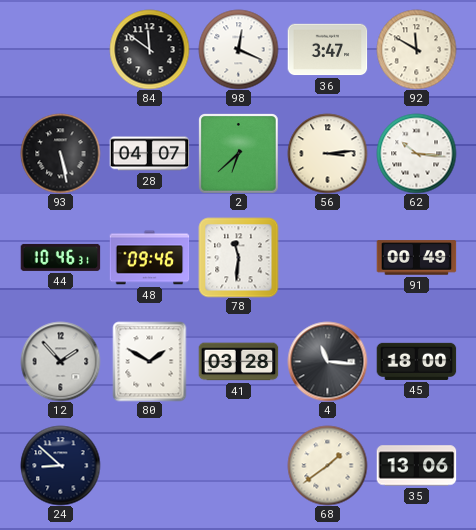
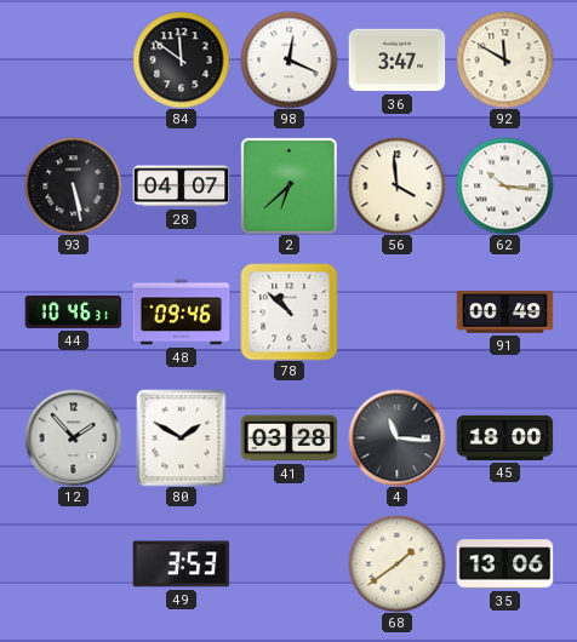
56: 3:14 -> 3:59
78: 11:31 -> 10:52
24: 8:52 -> none
49: none -> 3:53
